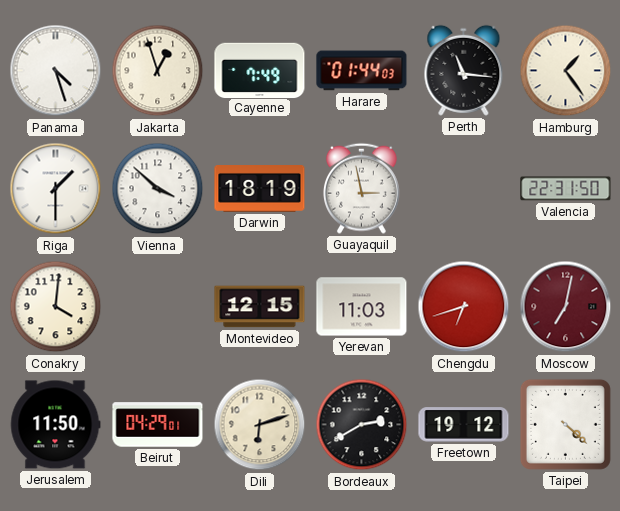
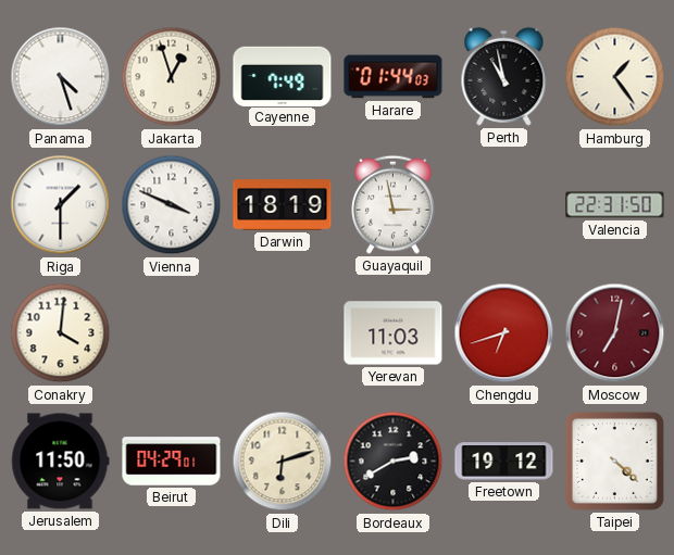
Perth: 11:16 -> 10:58
Vienna: 3:52 -> 3:49
Montevideo: 12:15 -> none
